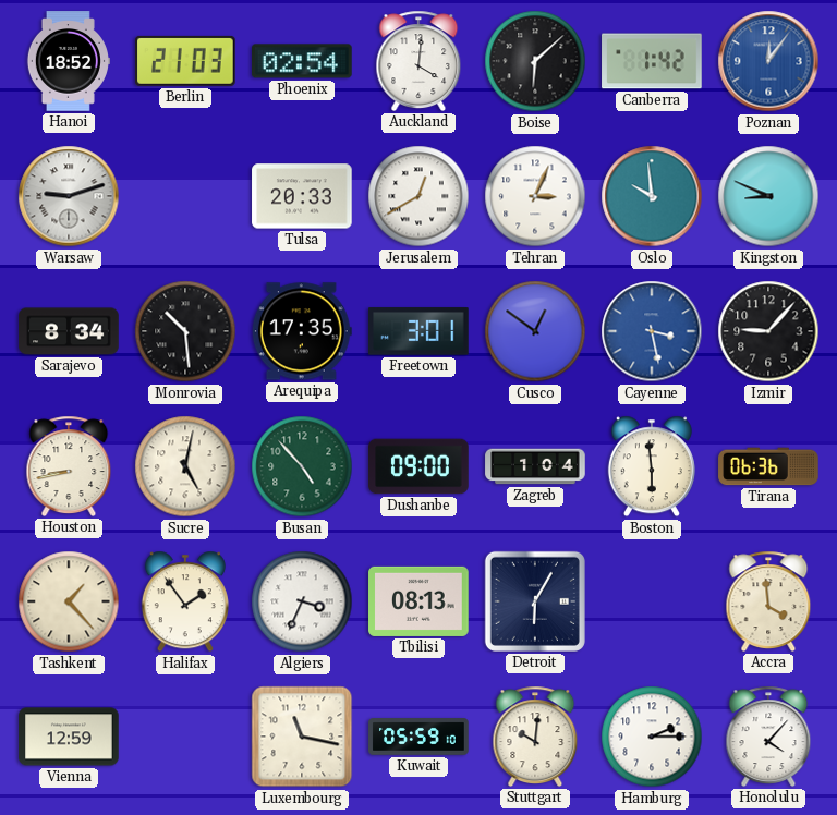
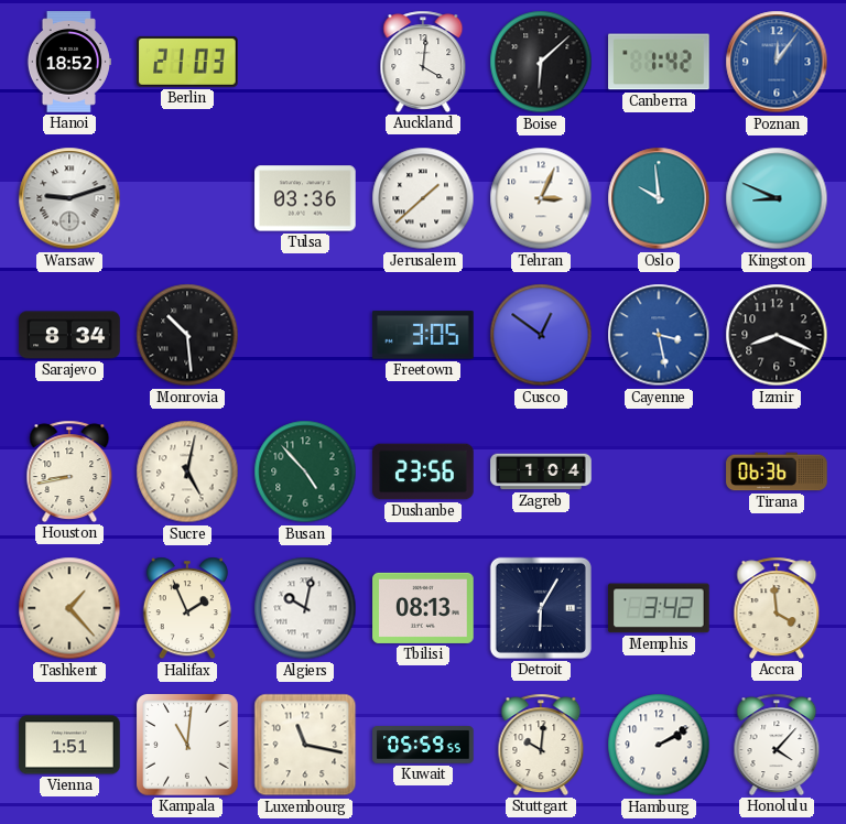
Phoenix: 02:54 -> none
Tulsa: 20:33 -> 03:36
Jerusalem: 12:40 -> 1:38
Arequipa: 17:35 -> none
Freetown: 3:01 -> 3:05
Izmir: 9:07 -> 8:19
Dushanbe: 09:00 -> 23:56
Boston: 5:59 -> none
Halifax: 1:54 -> 1:56
Algiers: 3:34 -> 10:02
Memphis: none -> 3:42
Vienna: 12:59 -> 1:51
Kampala: none -> 11:01
Kuwait: 05:59:10 -> 05:59:55
Hamburg: 2:15 -> 2:10
